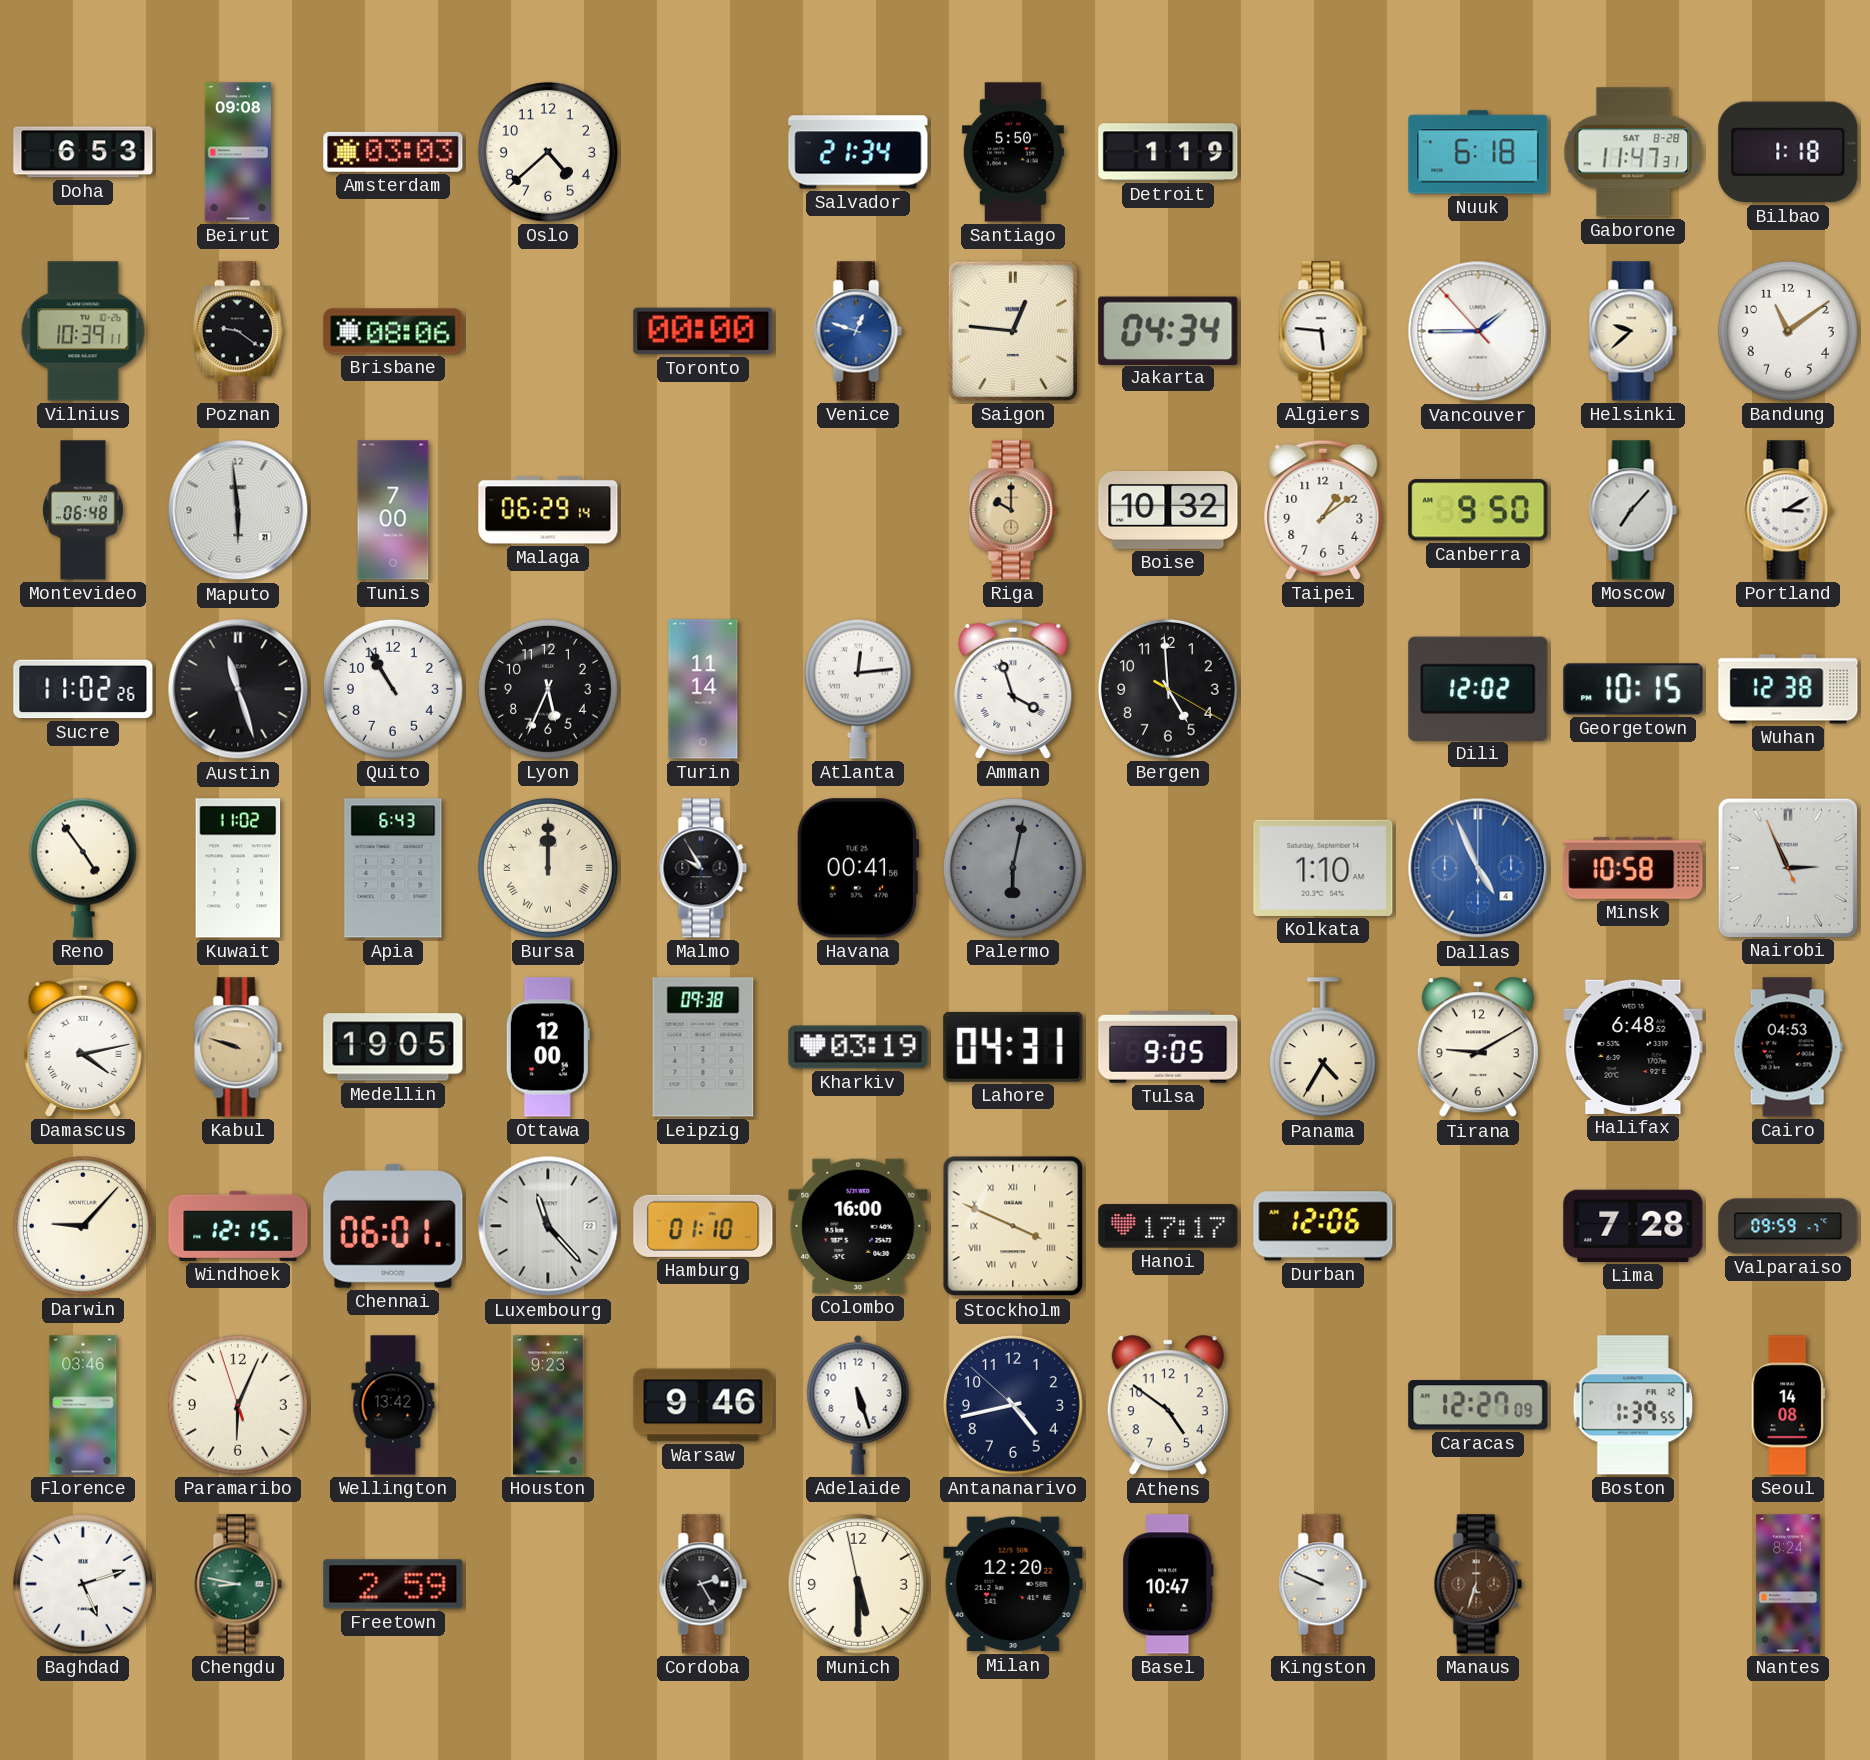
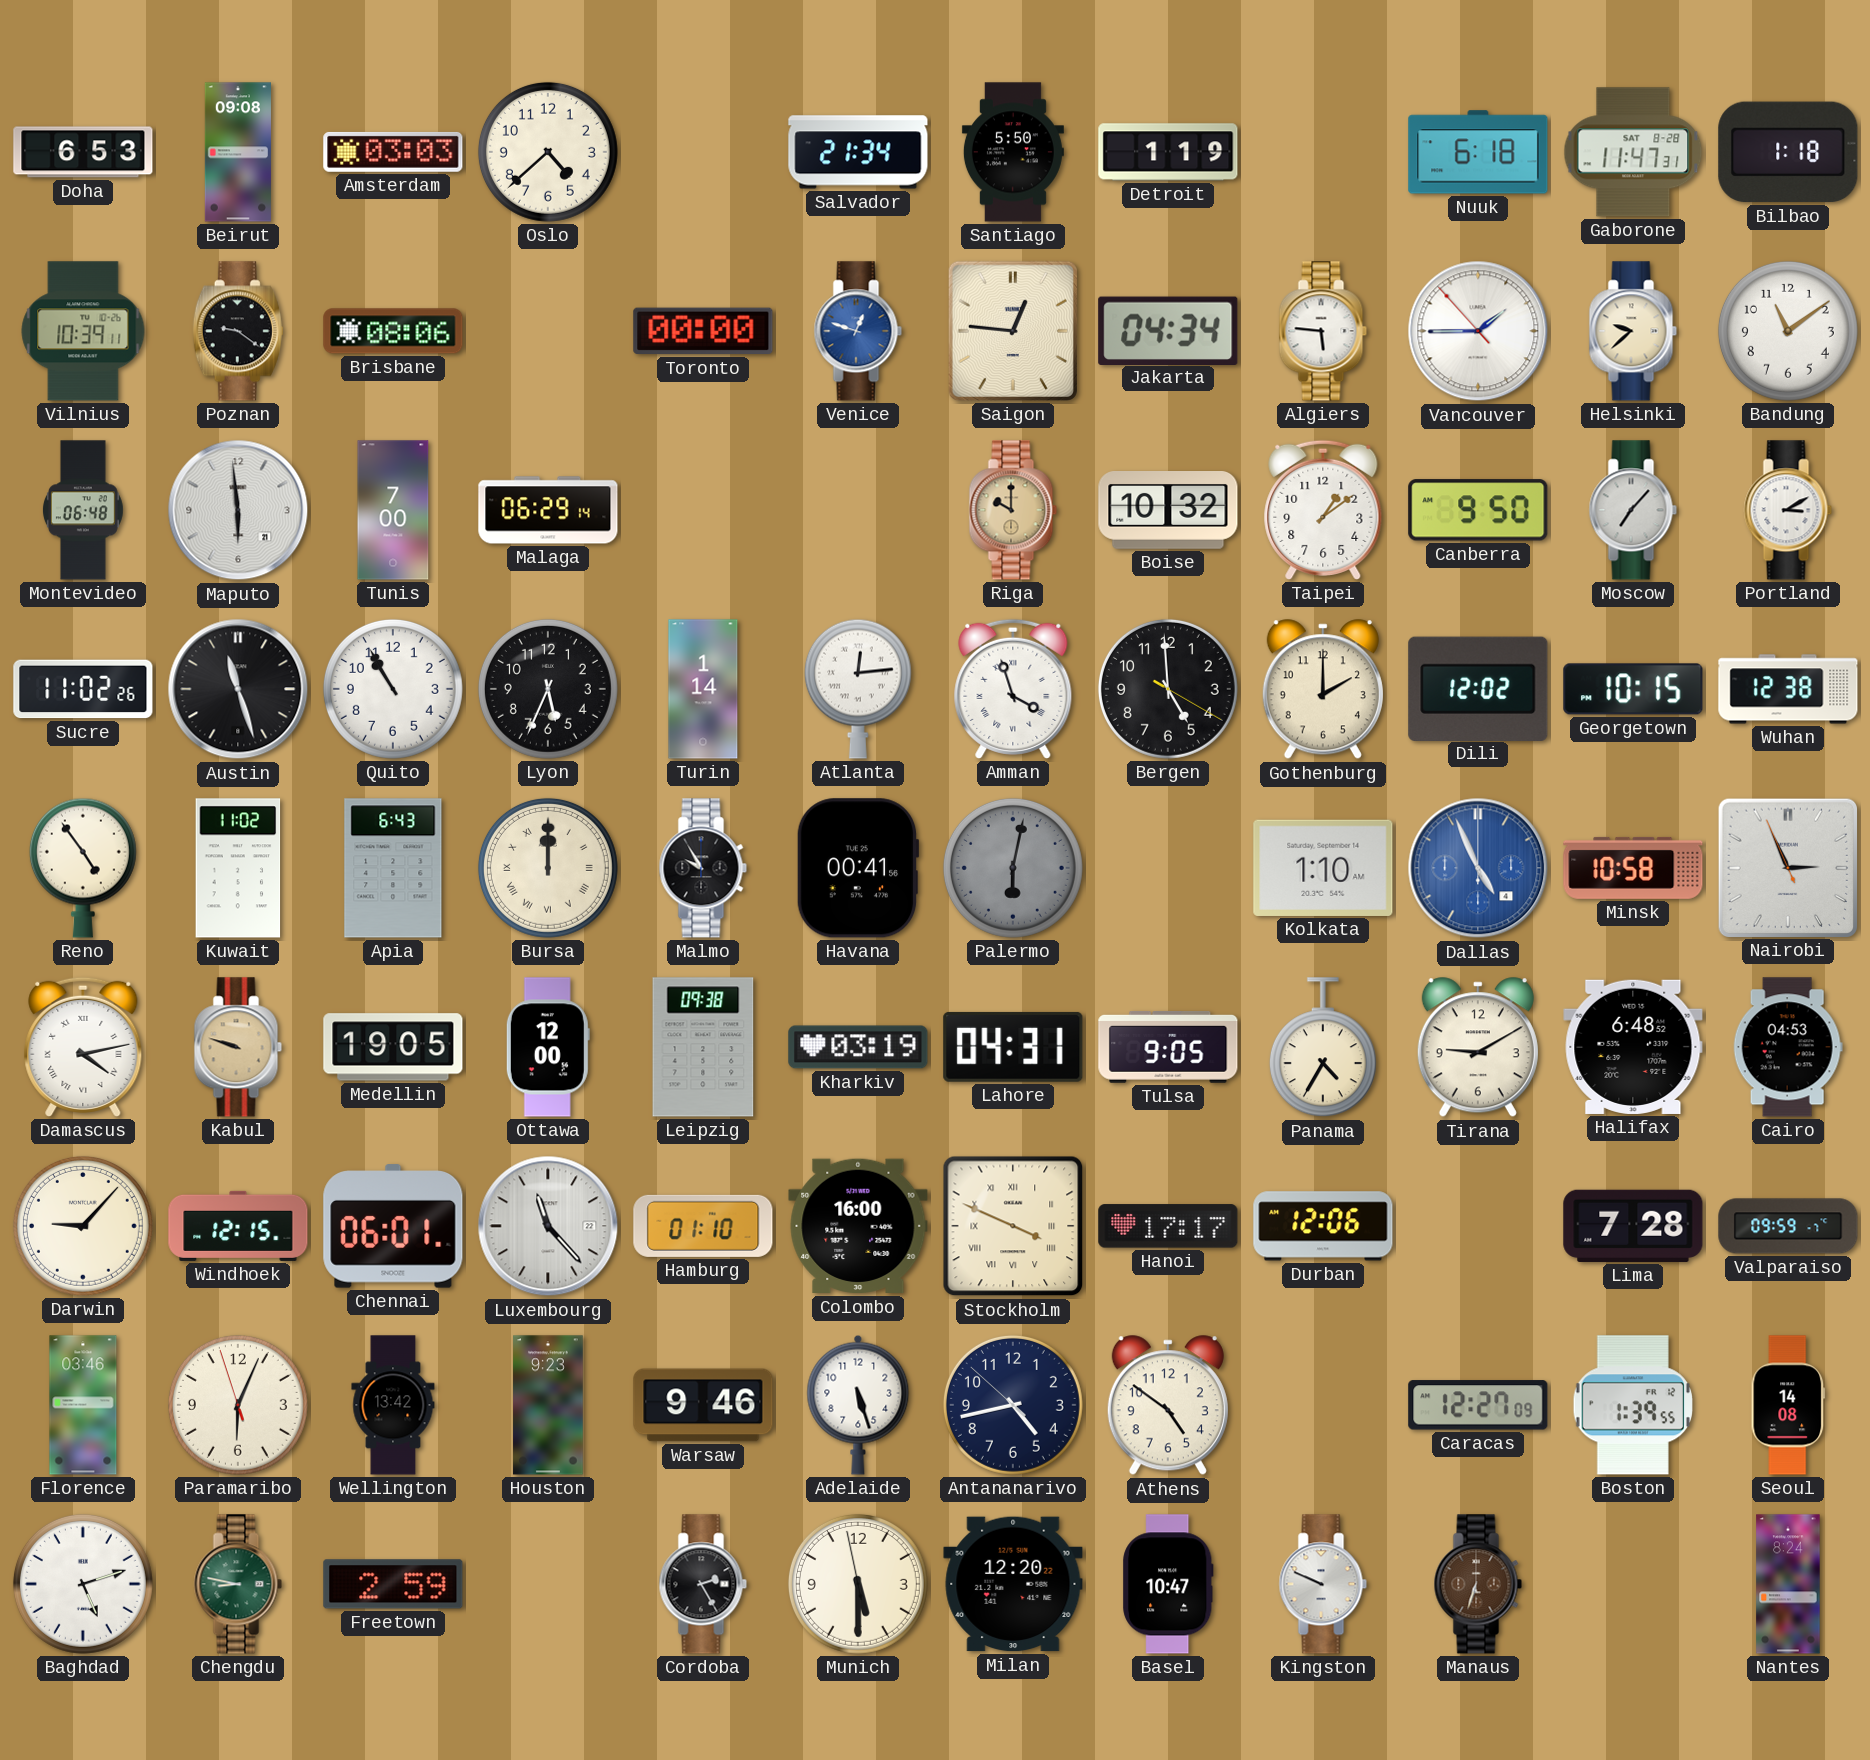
Turin: 11:14 -> 1:14
Gothenburg: none -> 2:00
